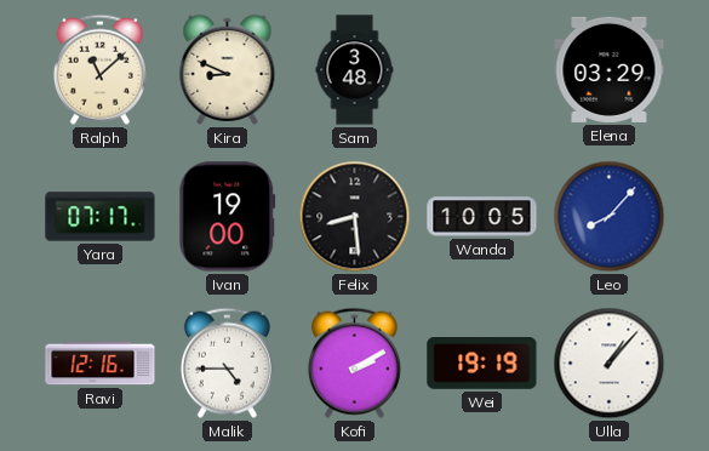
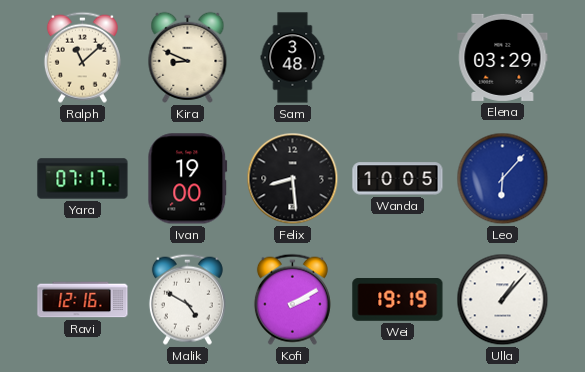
Leo: 8:07 -> 6:07
Malik: 4:45 -> 4:50
